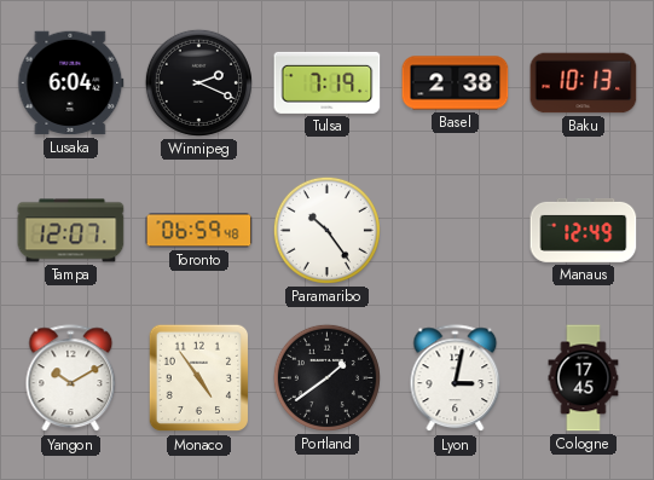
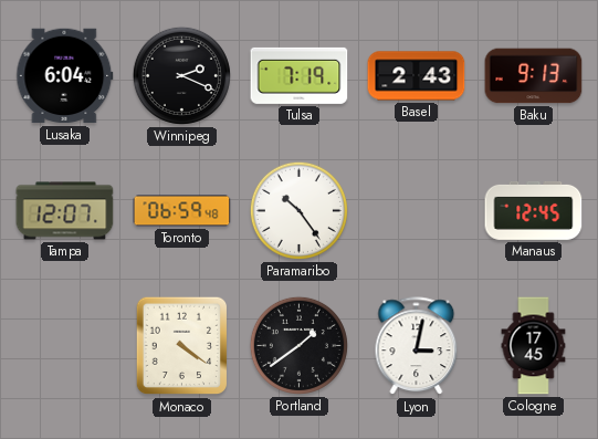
Basel: 2:38 -> 2:43
Baku: 10:13 -> 9:13
Manaus: 12:49 -> 12:45
Yangon: 10:10 -> none
Monaco: 4:54 -> 4:21
